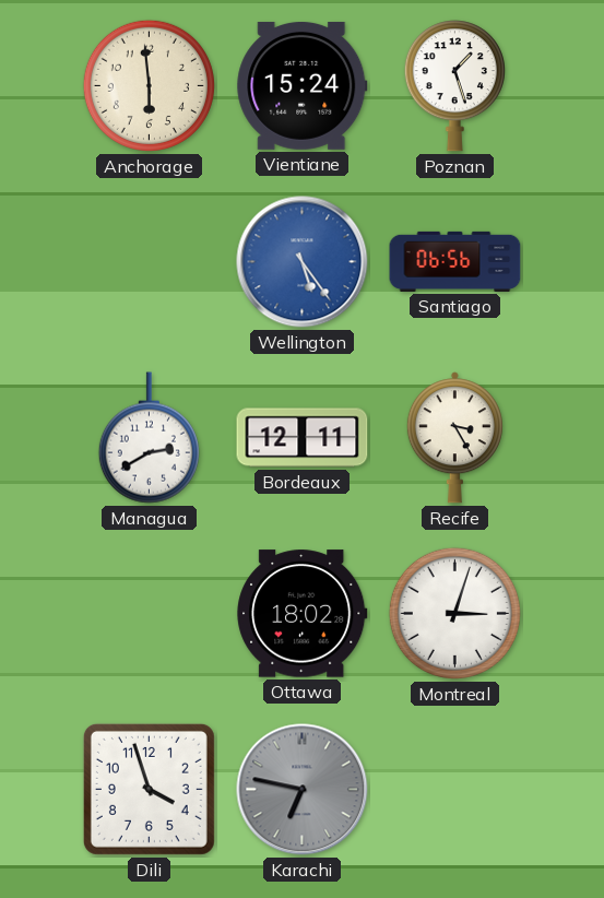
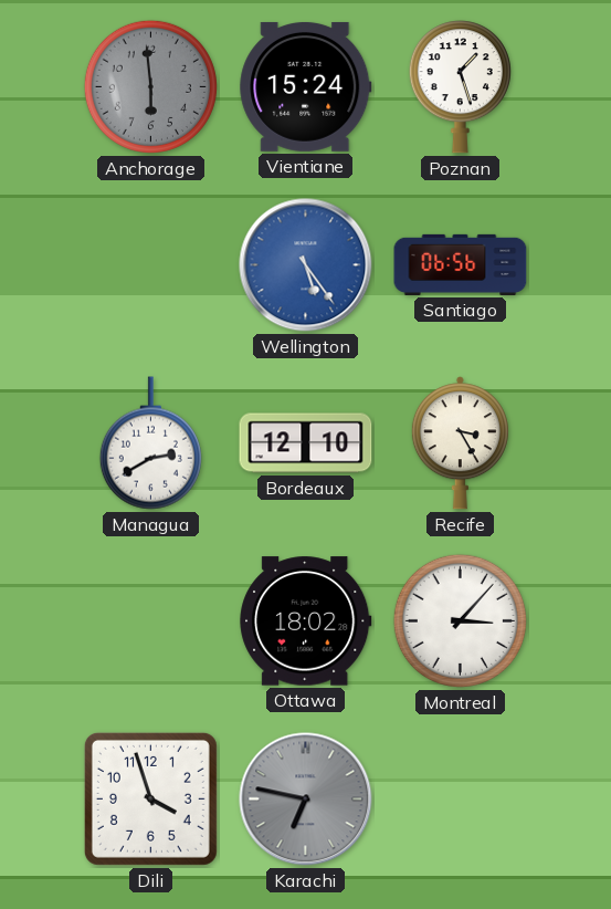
Anchorage dial: cream -> grey
Bordeaux: 12:11 -> 12:10
Montreal: 3:03 -> 3:07
